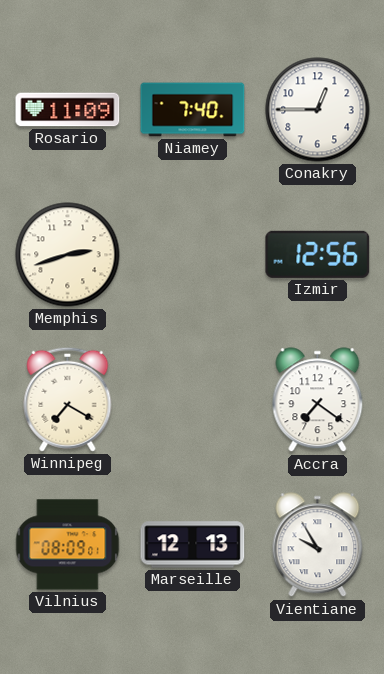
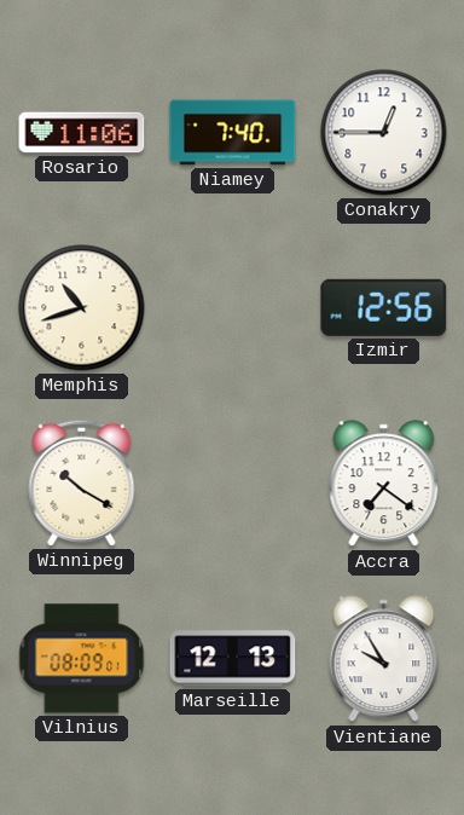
Rosario: 11:09 -> 11:06
Memphis: 2:42 -> 10:42
Winnipeg: 7:20 -> 10:20
